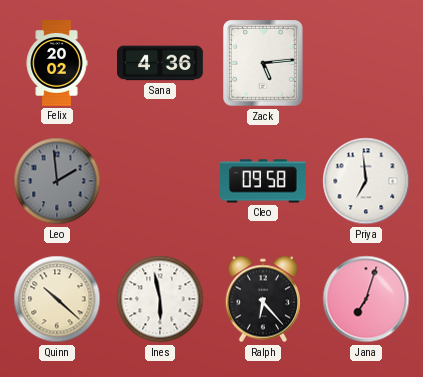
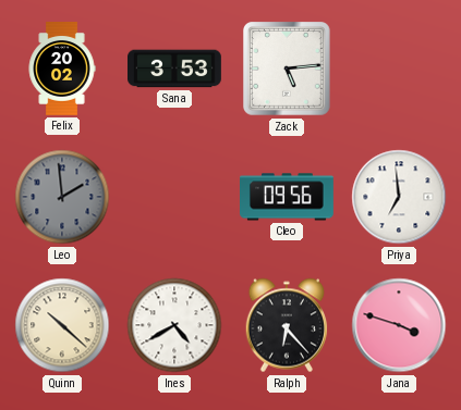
Sana: 4:36 -> 3:53
Cleo: 09:58 -> 09:56
Ines: 5:58 -> 4:40
Jana: 7:03 -> 3:48
